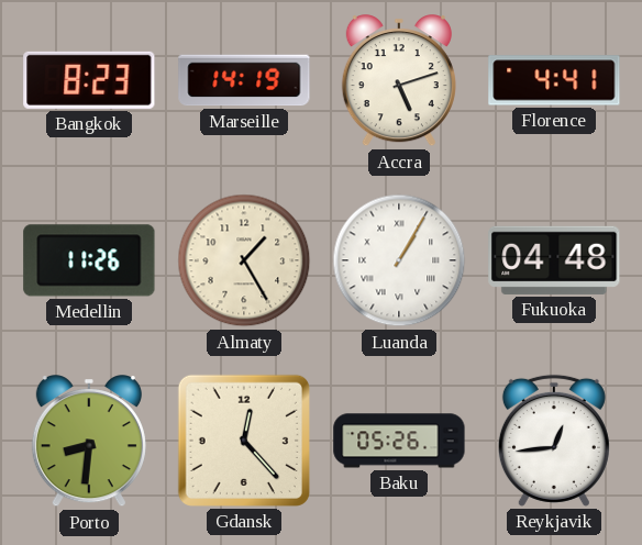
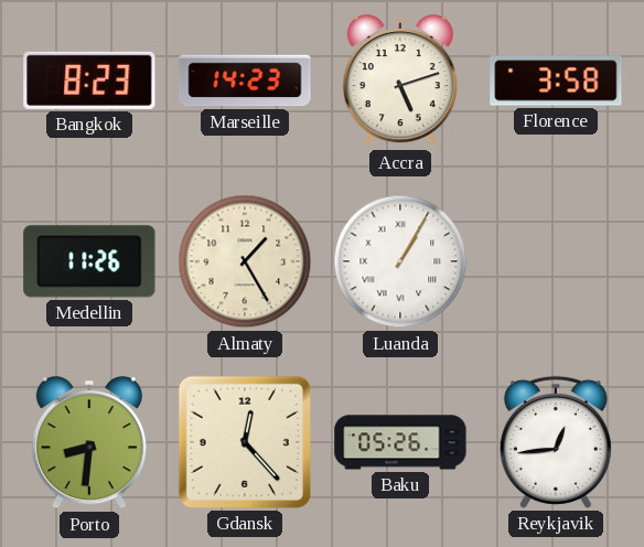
Marseille: 14:19 -> 14:23
Florence: 4:41 -> 3:58
Fukuoka: 04:48 -> none
